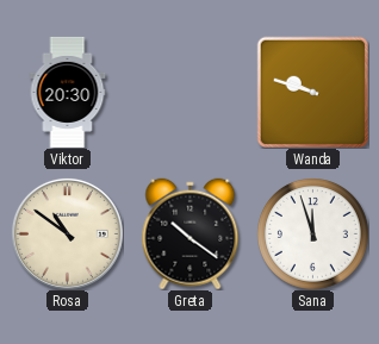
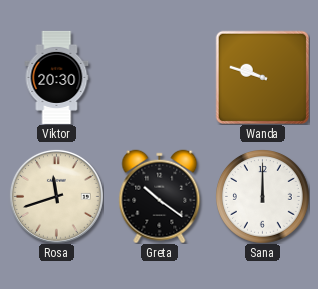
Rosa: 10:51 -> 11:42
Sana: 11:57 -> 12:00
